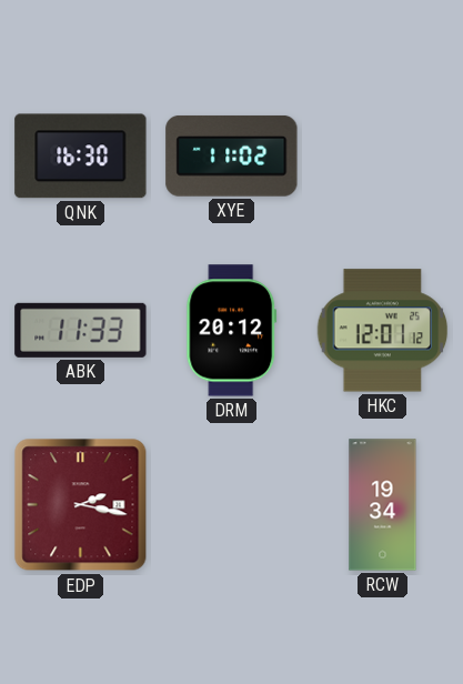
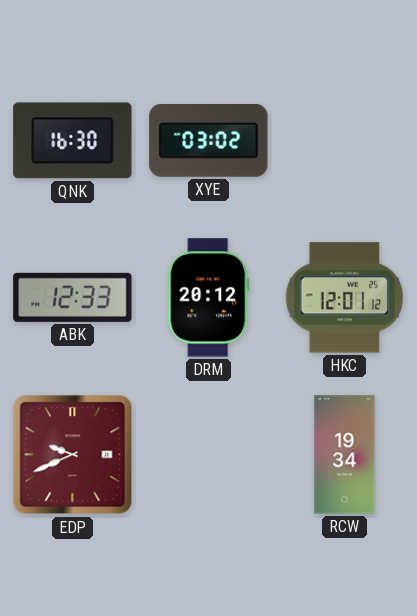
XYE: 11:02 -> 03:02
ABK: 11:33 -> 12:33
EDP: 2:17 -> 9:41
